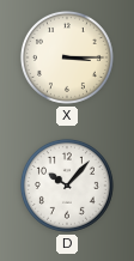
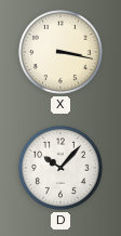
X: 3:15 -> 3:17
